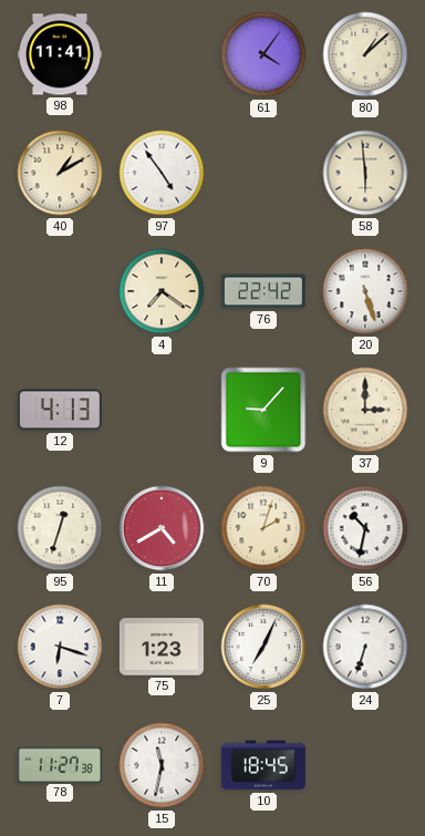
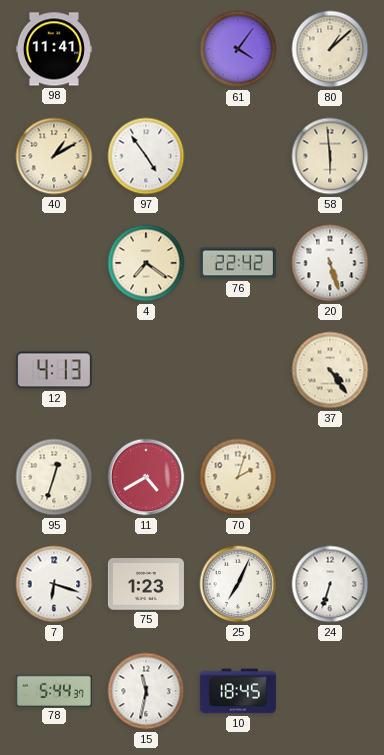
9: 9:07 -> none
37: 3:00 -> 4:24
56: 10:32 -> none
78: 11:27 -> 5:44
